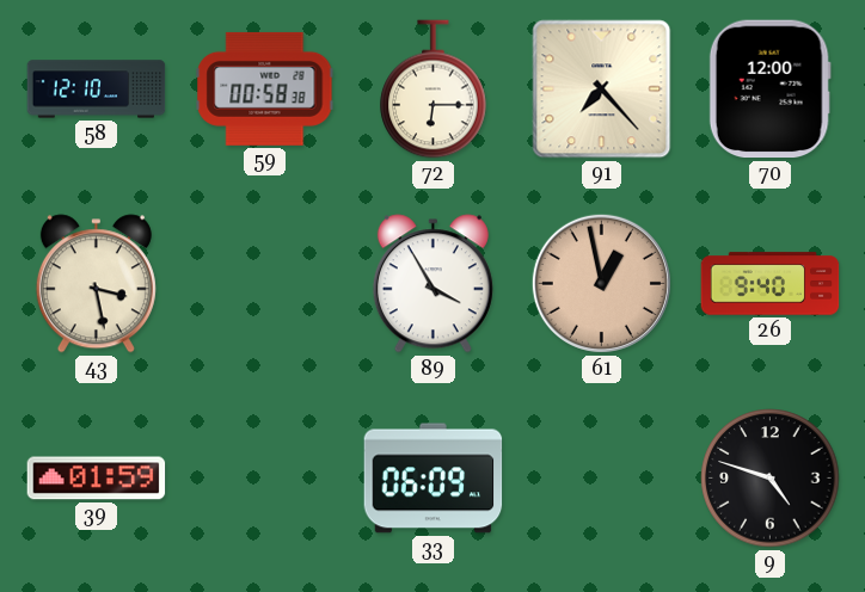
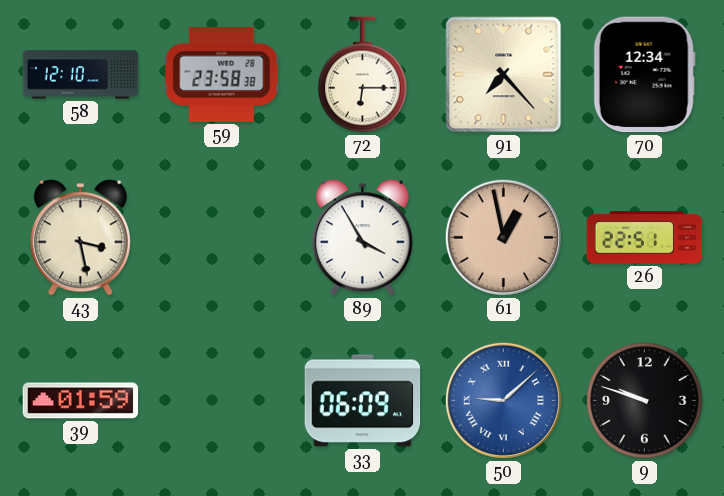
59: 00:58 -> 23:58
70: 12:00 -> 12:34
26: 9:40 -> 22:51
50: none -> 9:08
9: 4:48 -> 9:48
